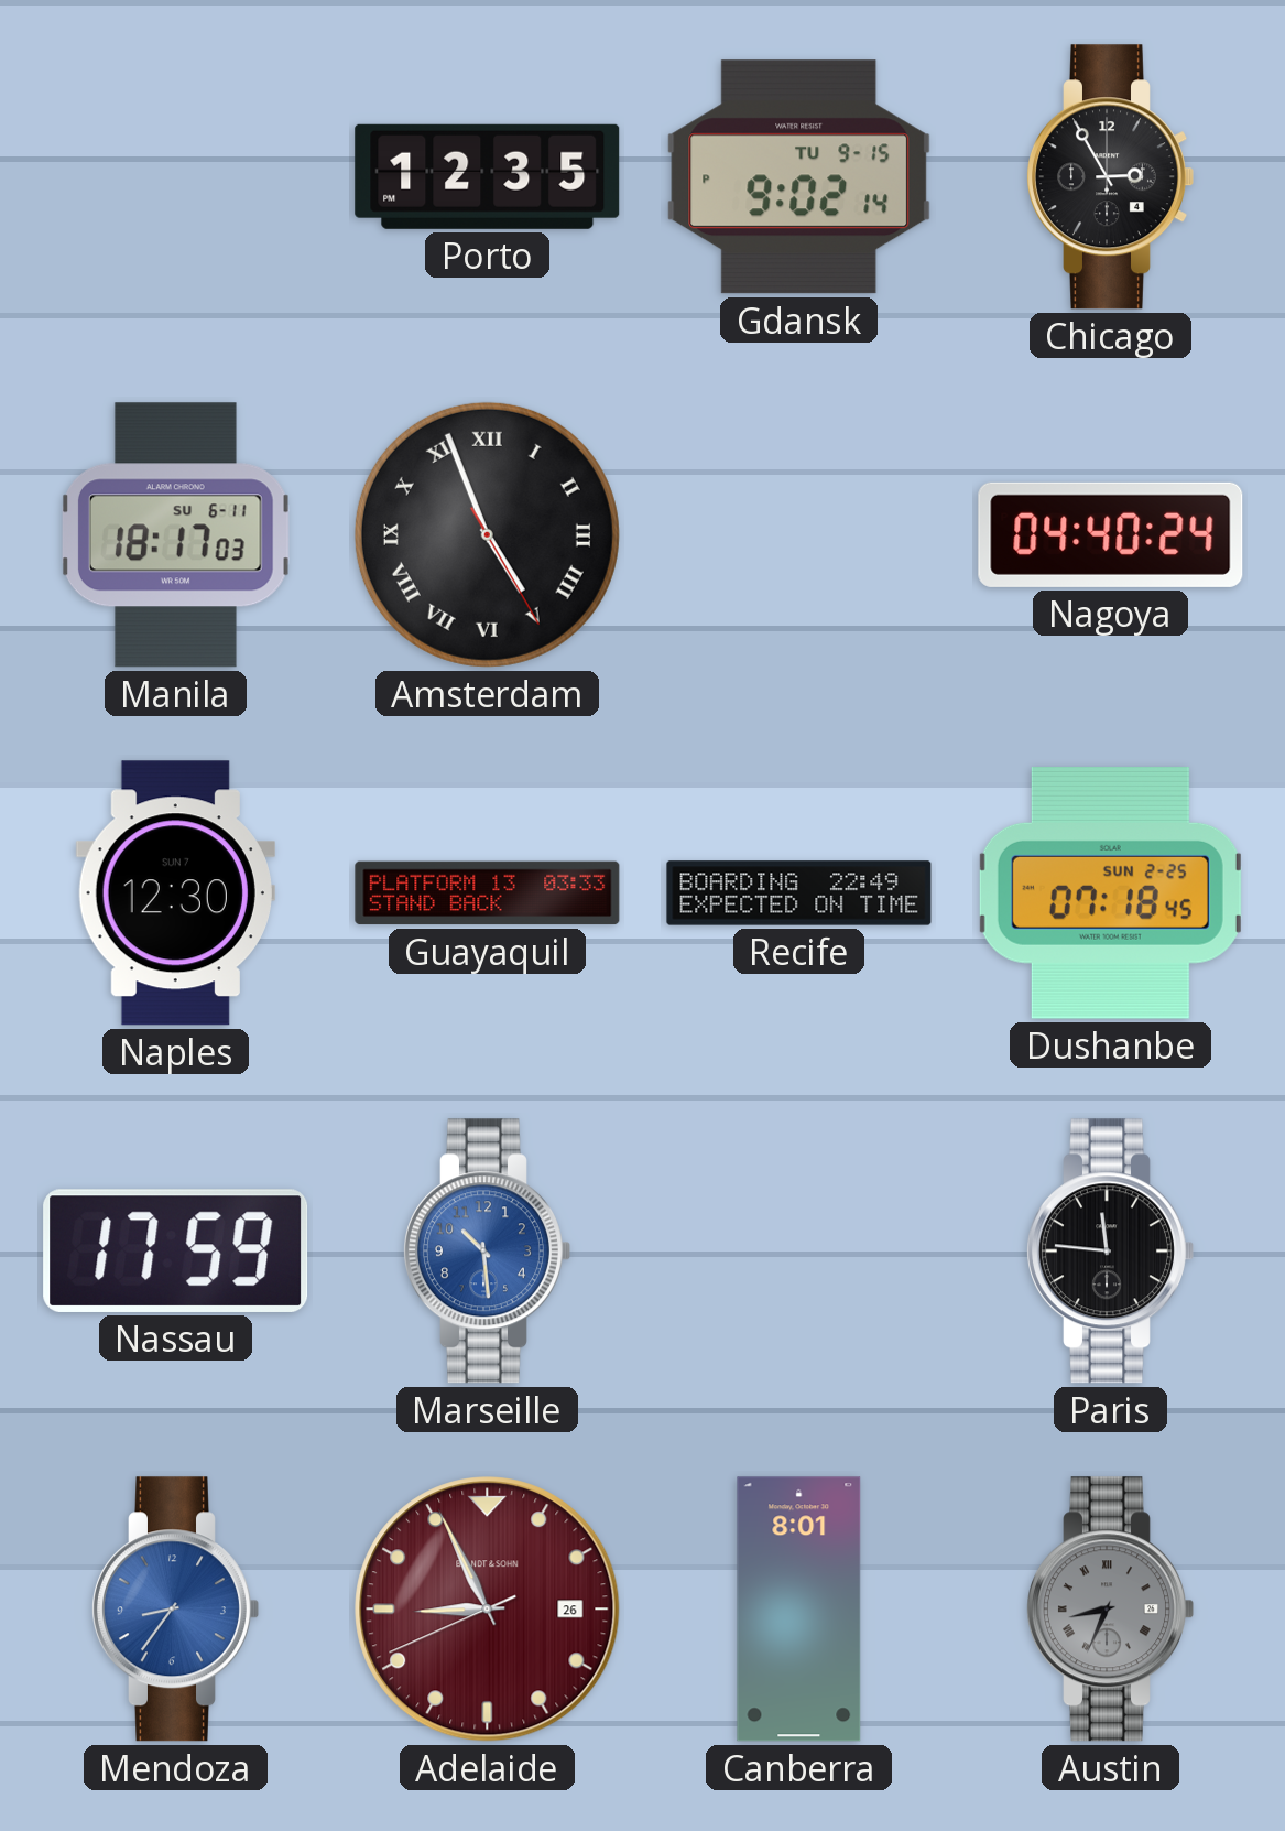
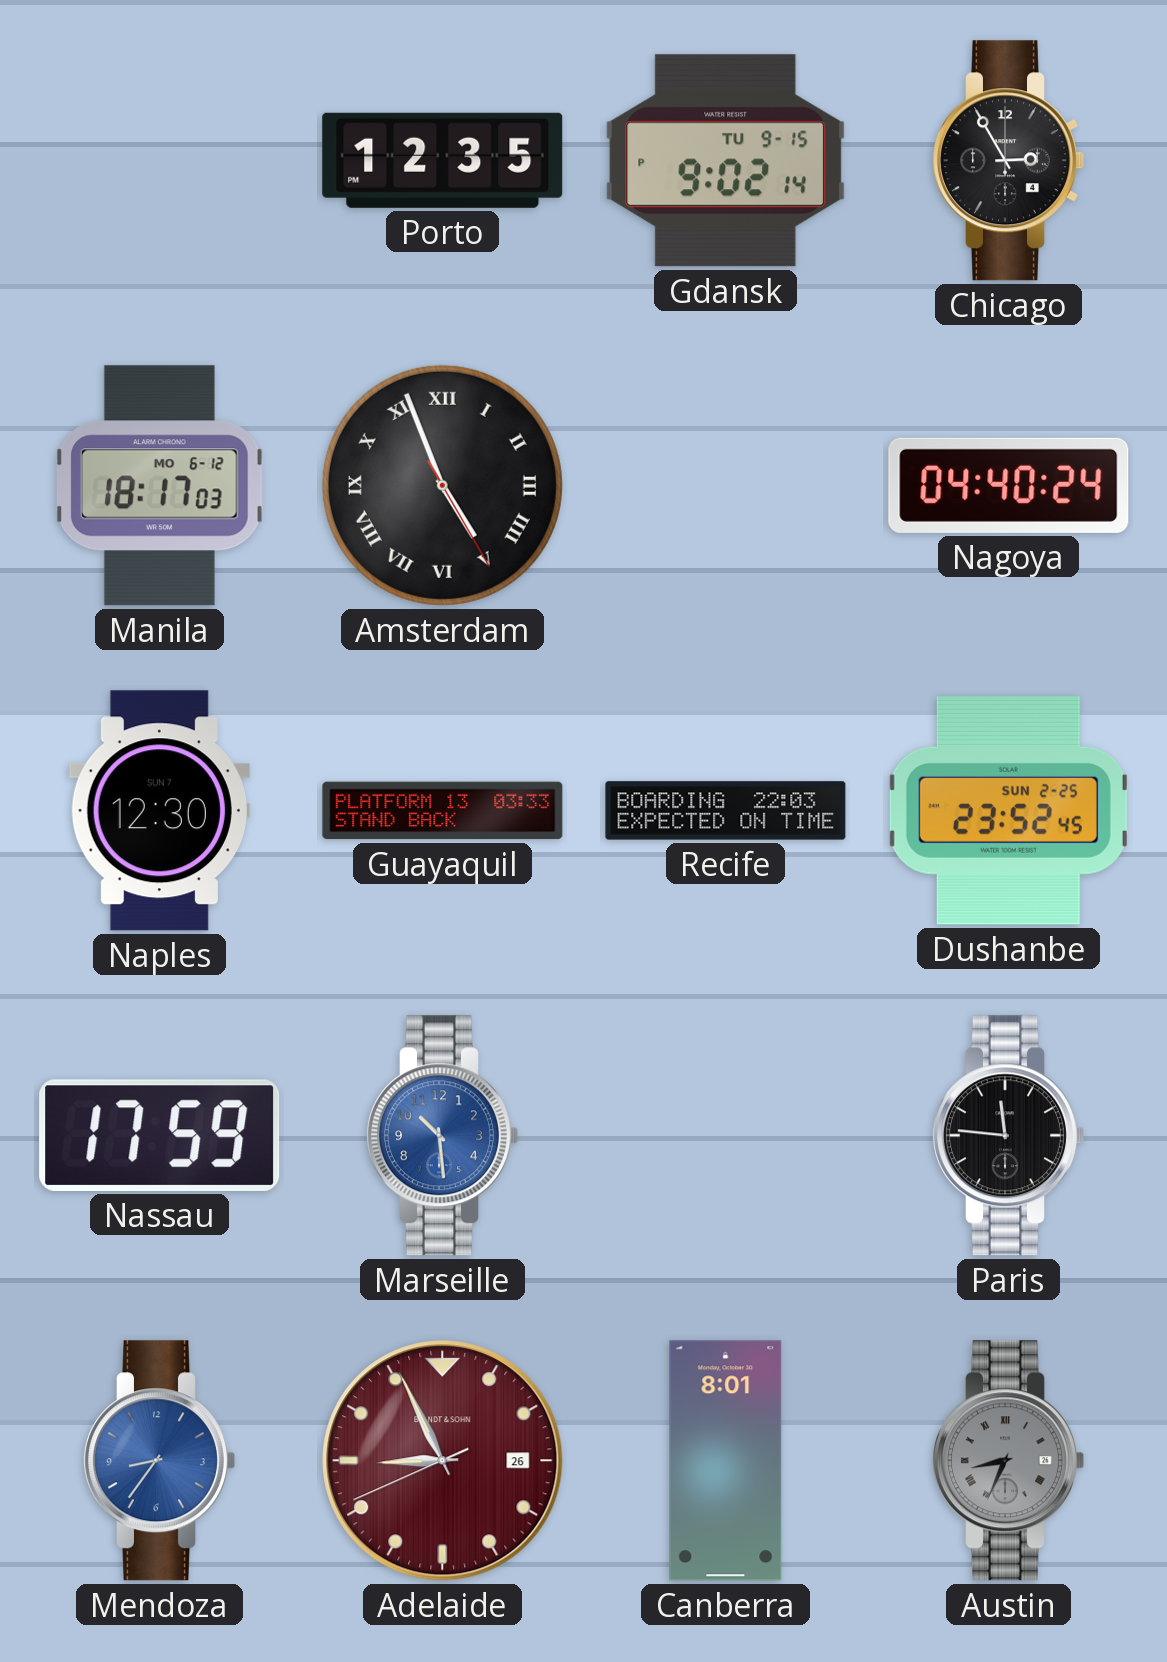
Manila date: SU 6-11 -> MO 6-12
Recife: 22:49 -> 22:03
Dushanbe: 07:18 -> 23:52
